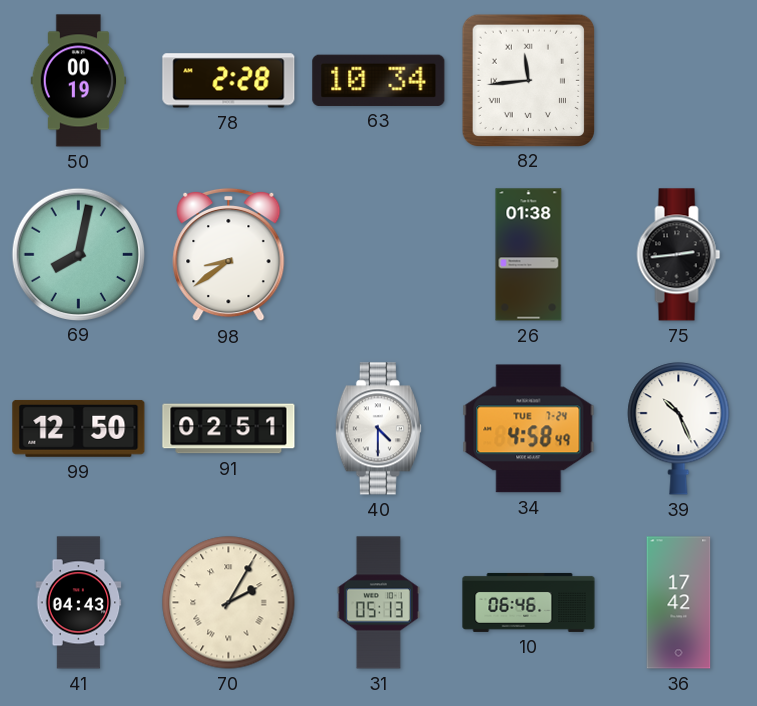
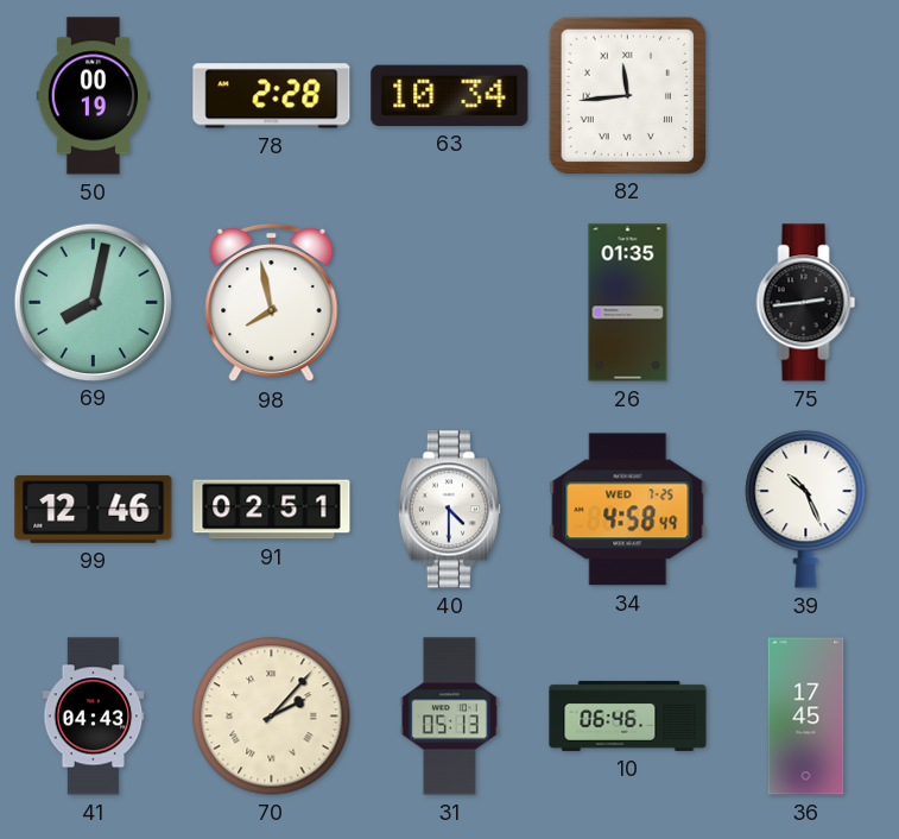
98: 8:39 -> 7:58
26: 01:38 -> 01:35
99: 12:50 -> 12:46
34 date: TUE 7-24 -> WED 7-25
70: 2:05 -> 2:07
36: 17:42 -> 17:45
